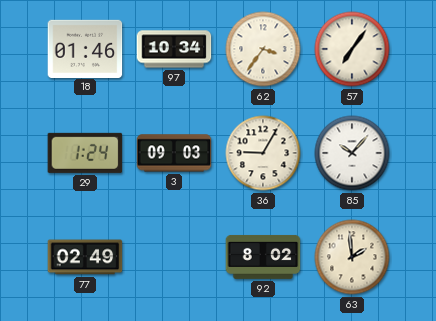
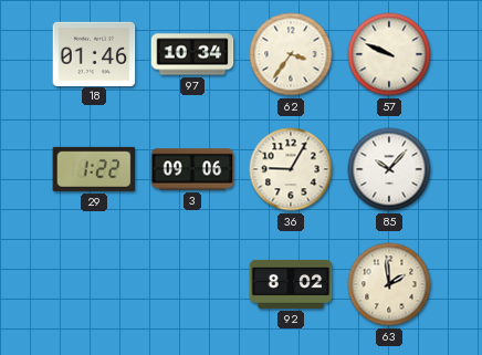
57: 7:06 -> 9:49
29: 1:24 -> 1:22
3: 09:03 -> 09:06
77: 02:49 -> none
